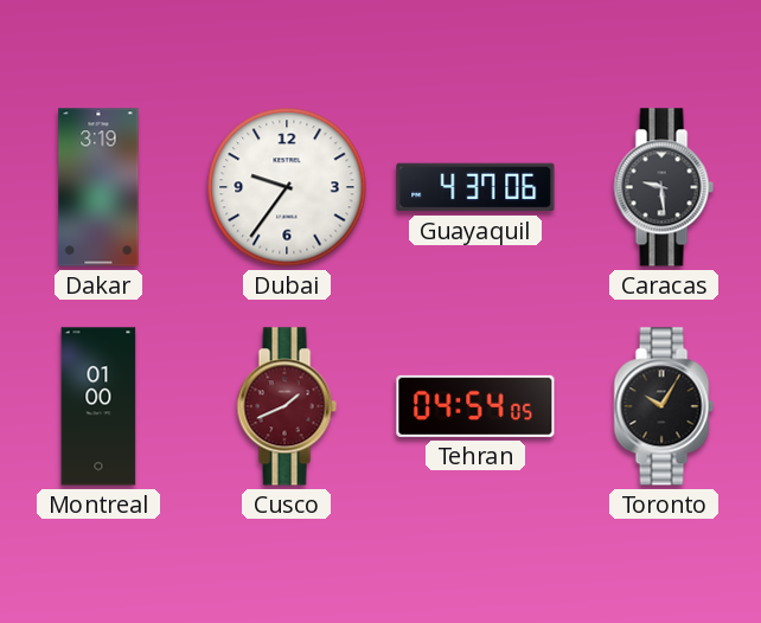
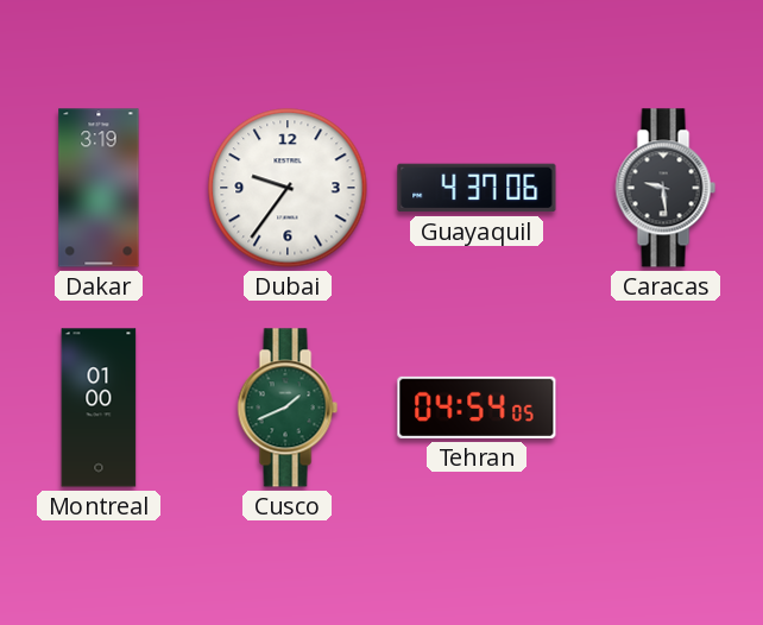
Cusco dial: burgundy -> green
Toronto: 10:05 -> none
